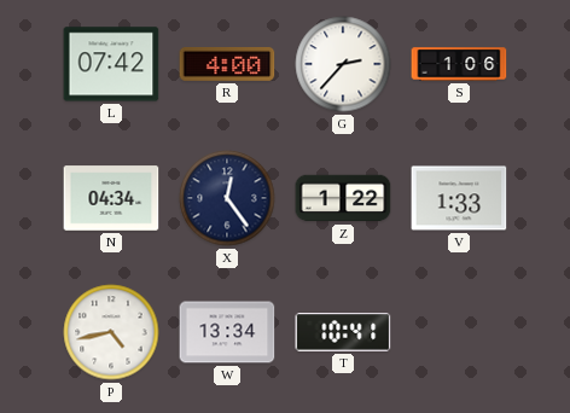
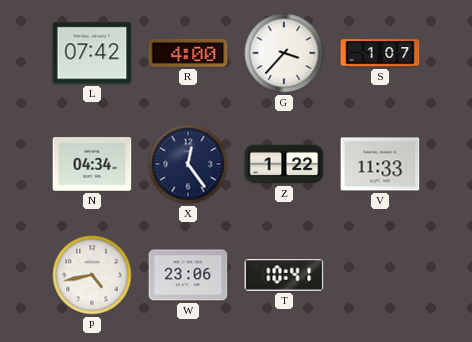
G: 2:37 -> 3:37
S: 1:06 -> 1:07
V: 1:33 -> 11:33
W: 13:34 -> 23:06
